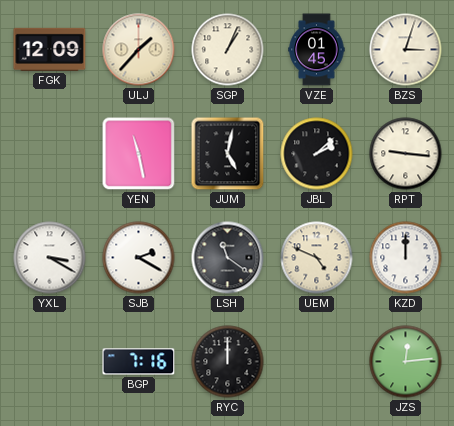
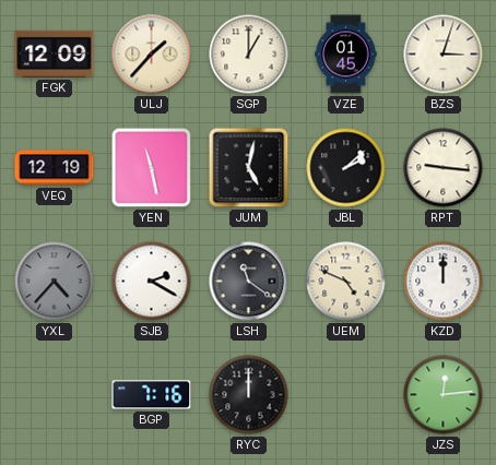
SGP: 1:04 -> 1:00
VEQ: none -> 12:19
YXL: 3:20 -> 4:37
YXL dial: white -> grey
